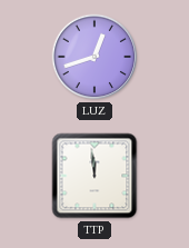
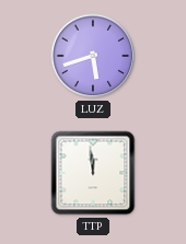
LUZ: 12:42 -> 5:42
